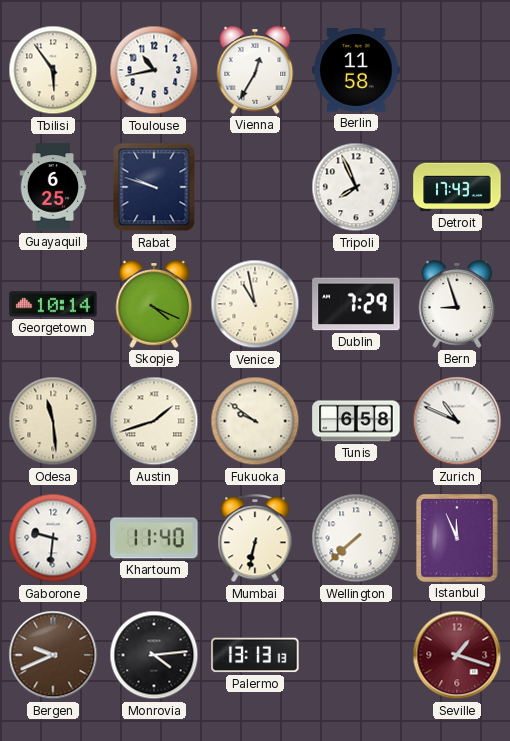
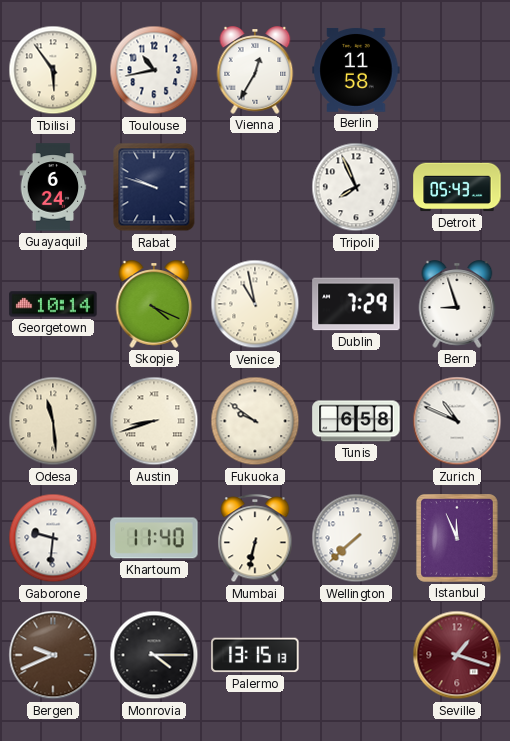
Guayaquil: 6:25 -> 6:24
Detroit: 17:43 -> 05:43
Austin: 1:42 -> 8:42
Monrovia: 4:14 -> 4:15
Palermo: 13:13 -> 13:15
